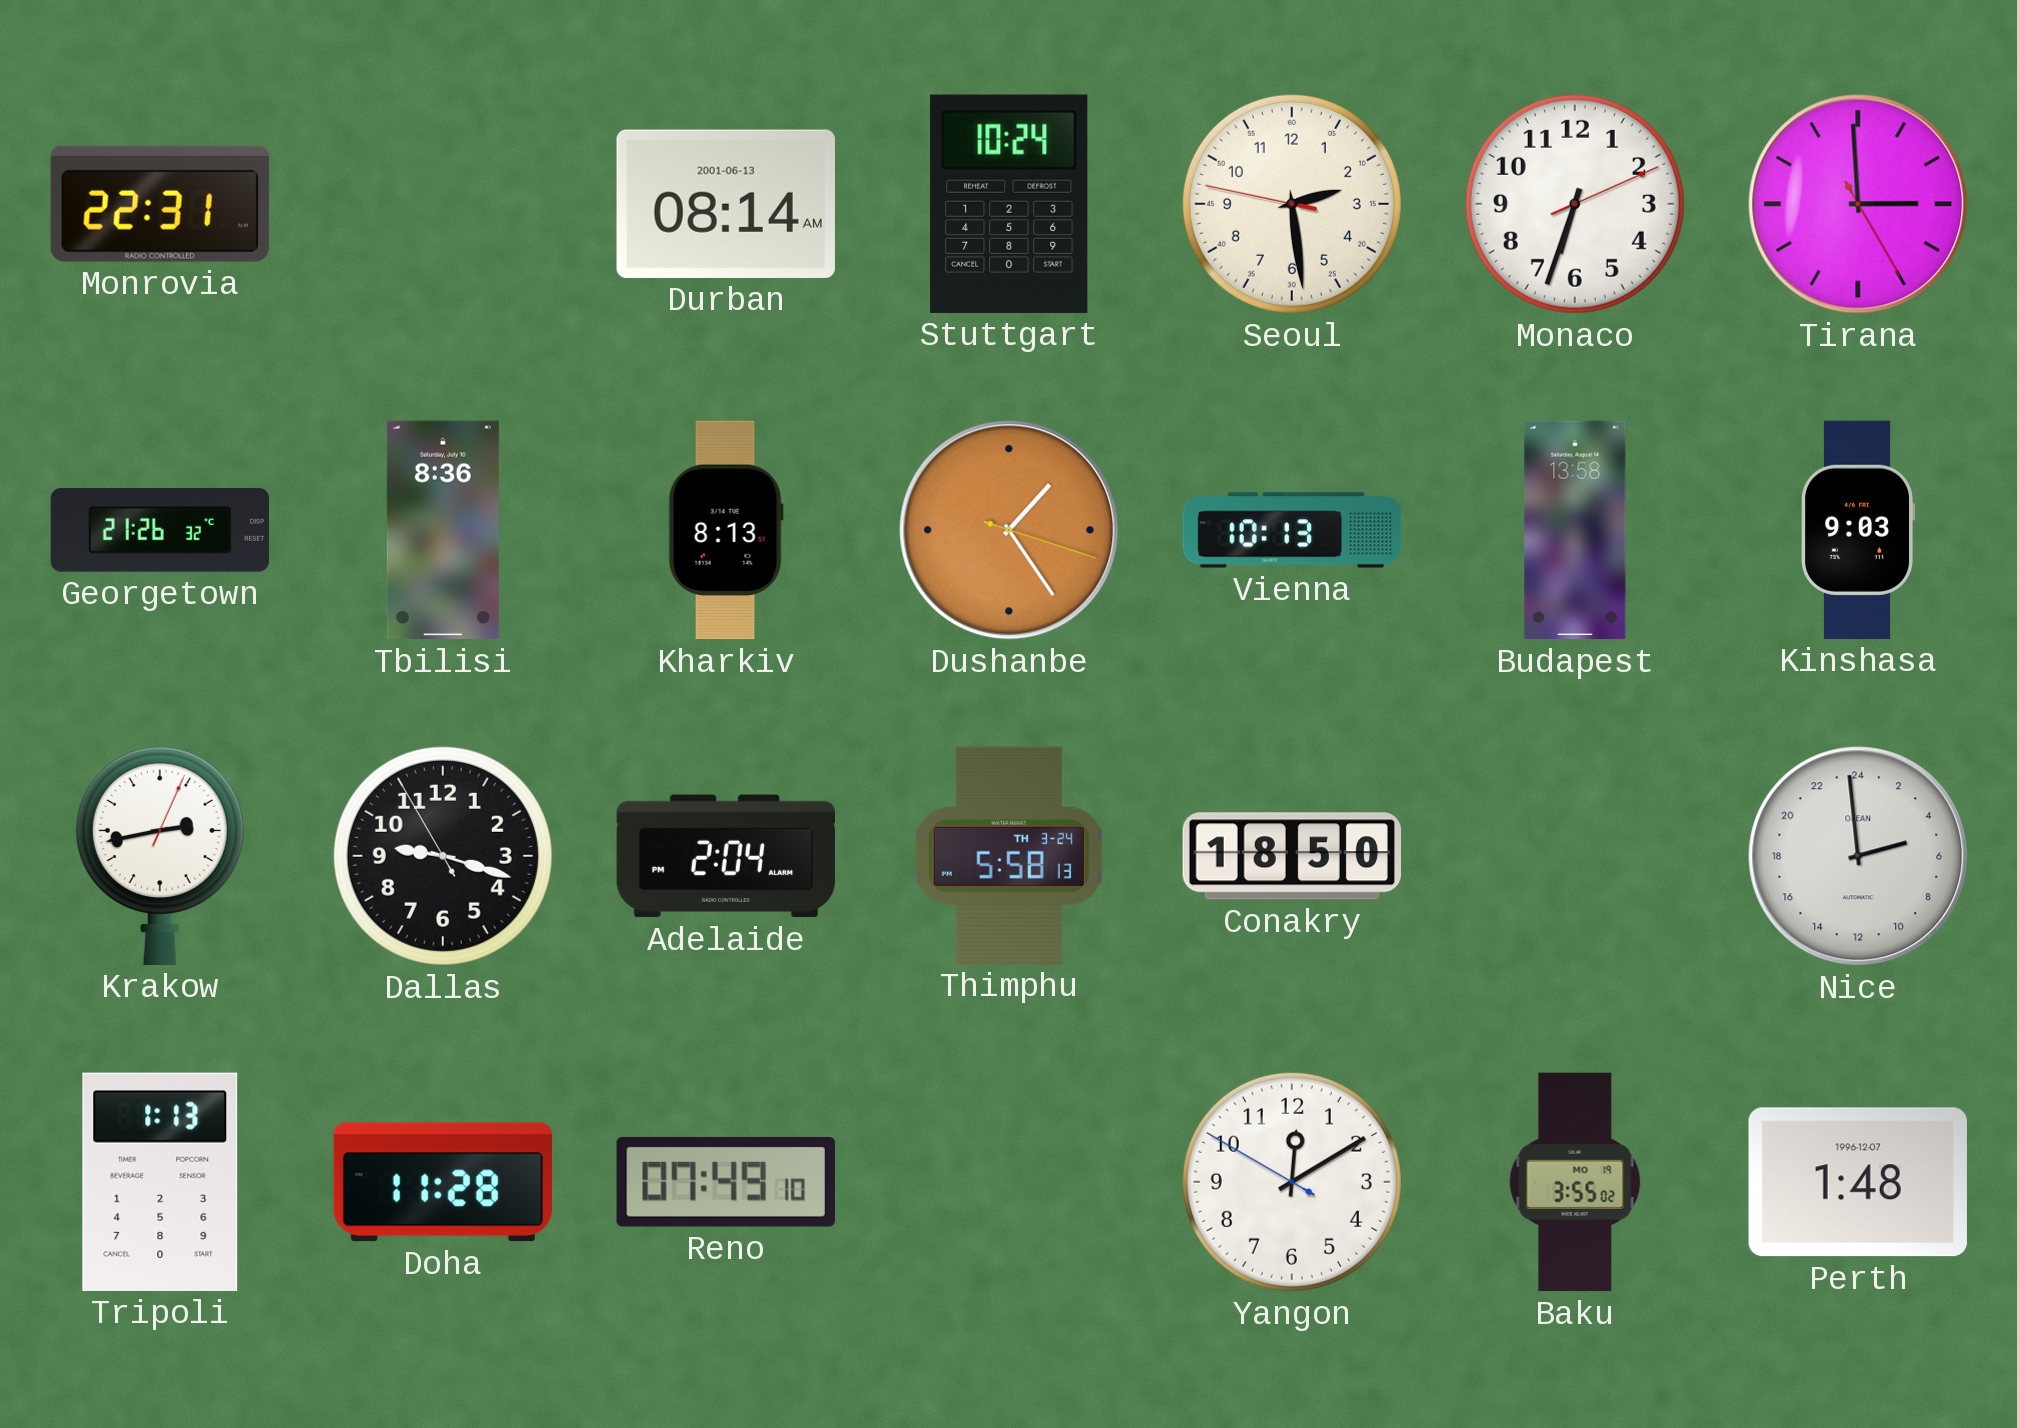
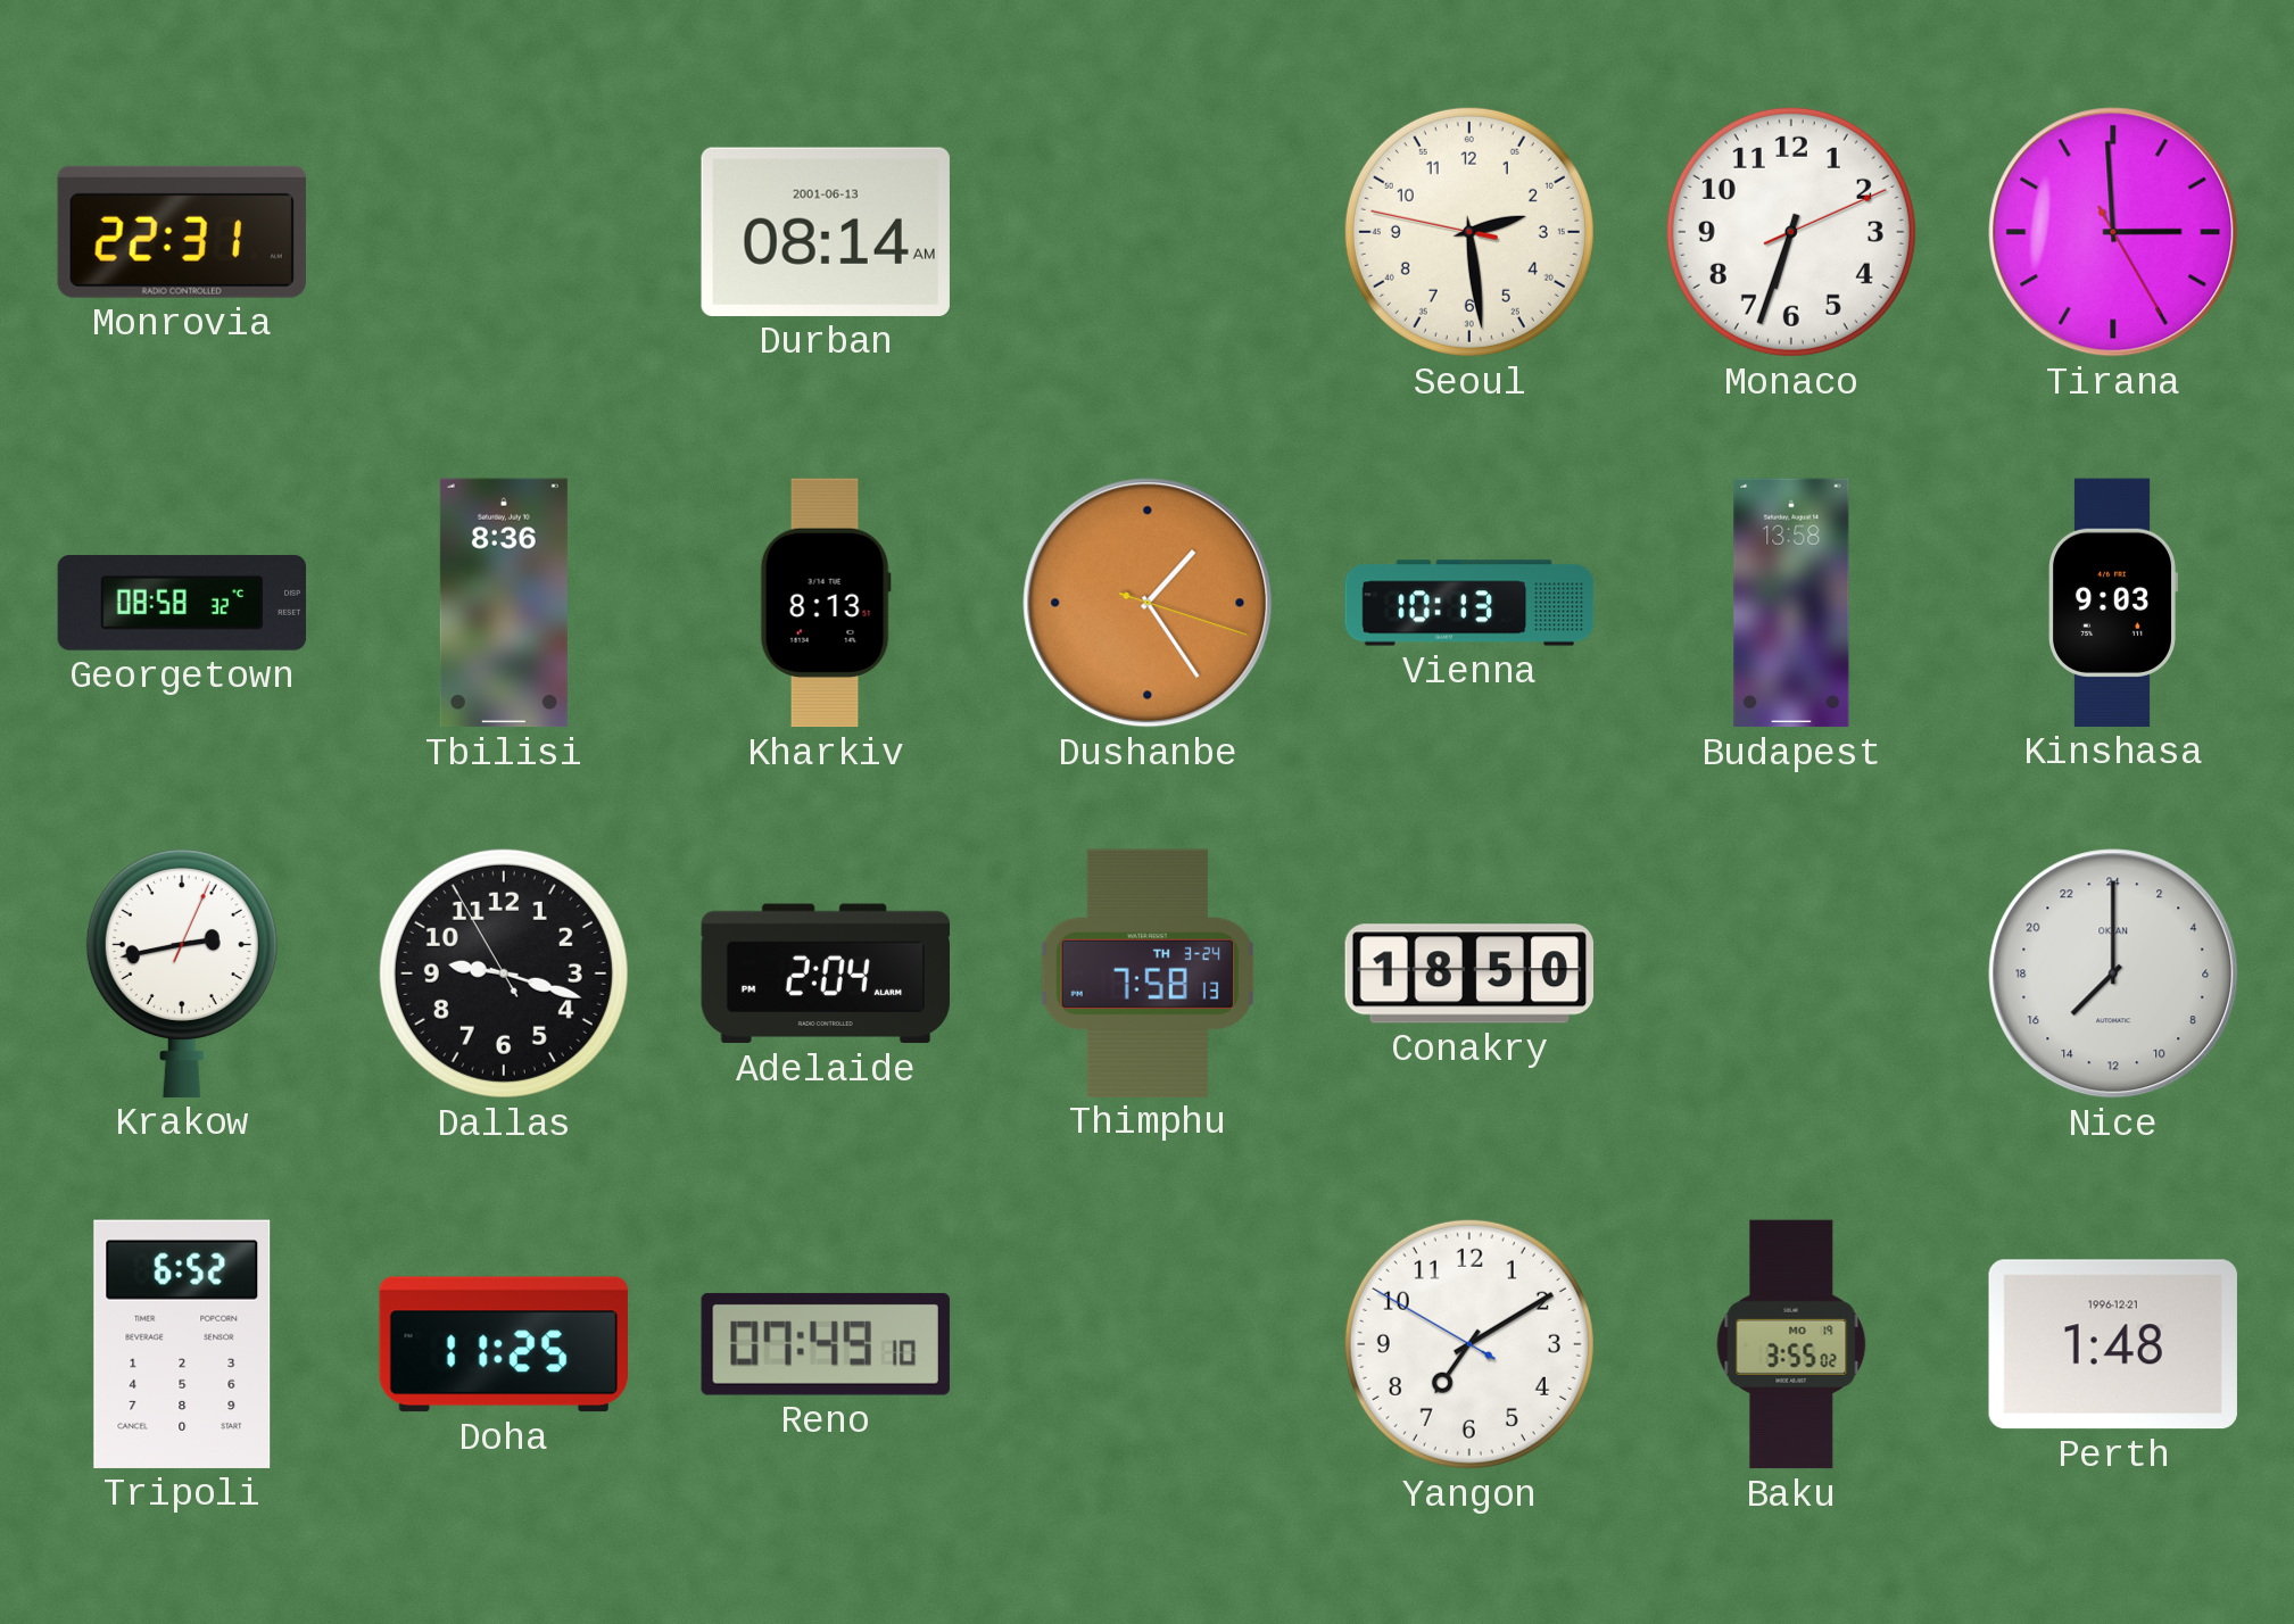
Stuttgart: 10:24 -> none
Georgetown: 21:26 -> 08:58
Thimphu: 5:58 -> 7:58
Nice: 4:59 -> 15:00
Tripoli: 1:13 -> 6:52
Doha: 11:28 -> 11:25
Yangon: 12:09 -> 7:09
Perth date: 1996-12-07 -> 1996-12-21
